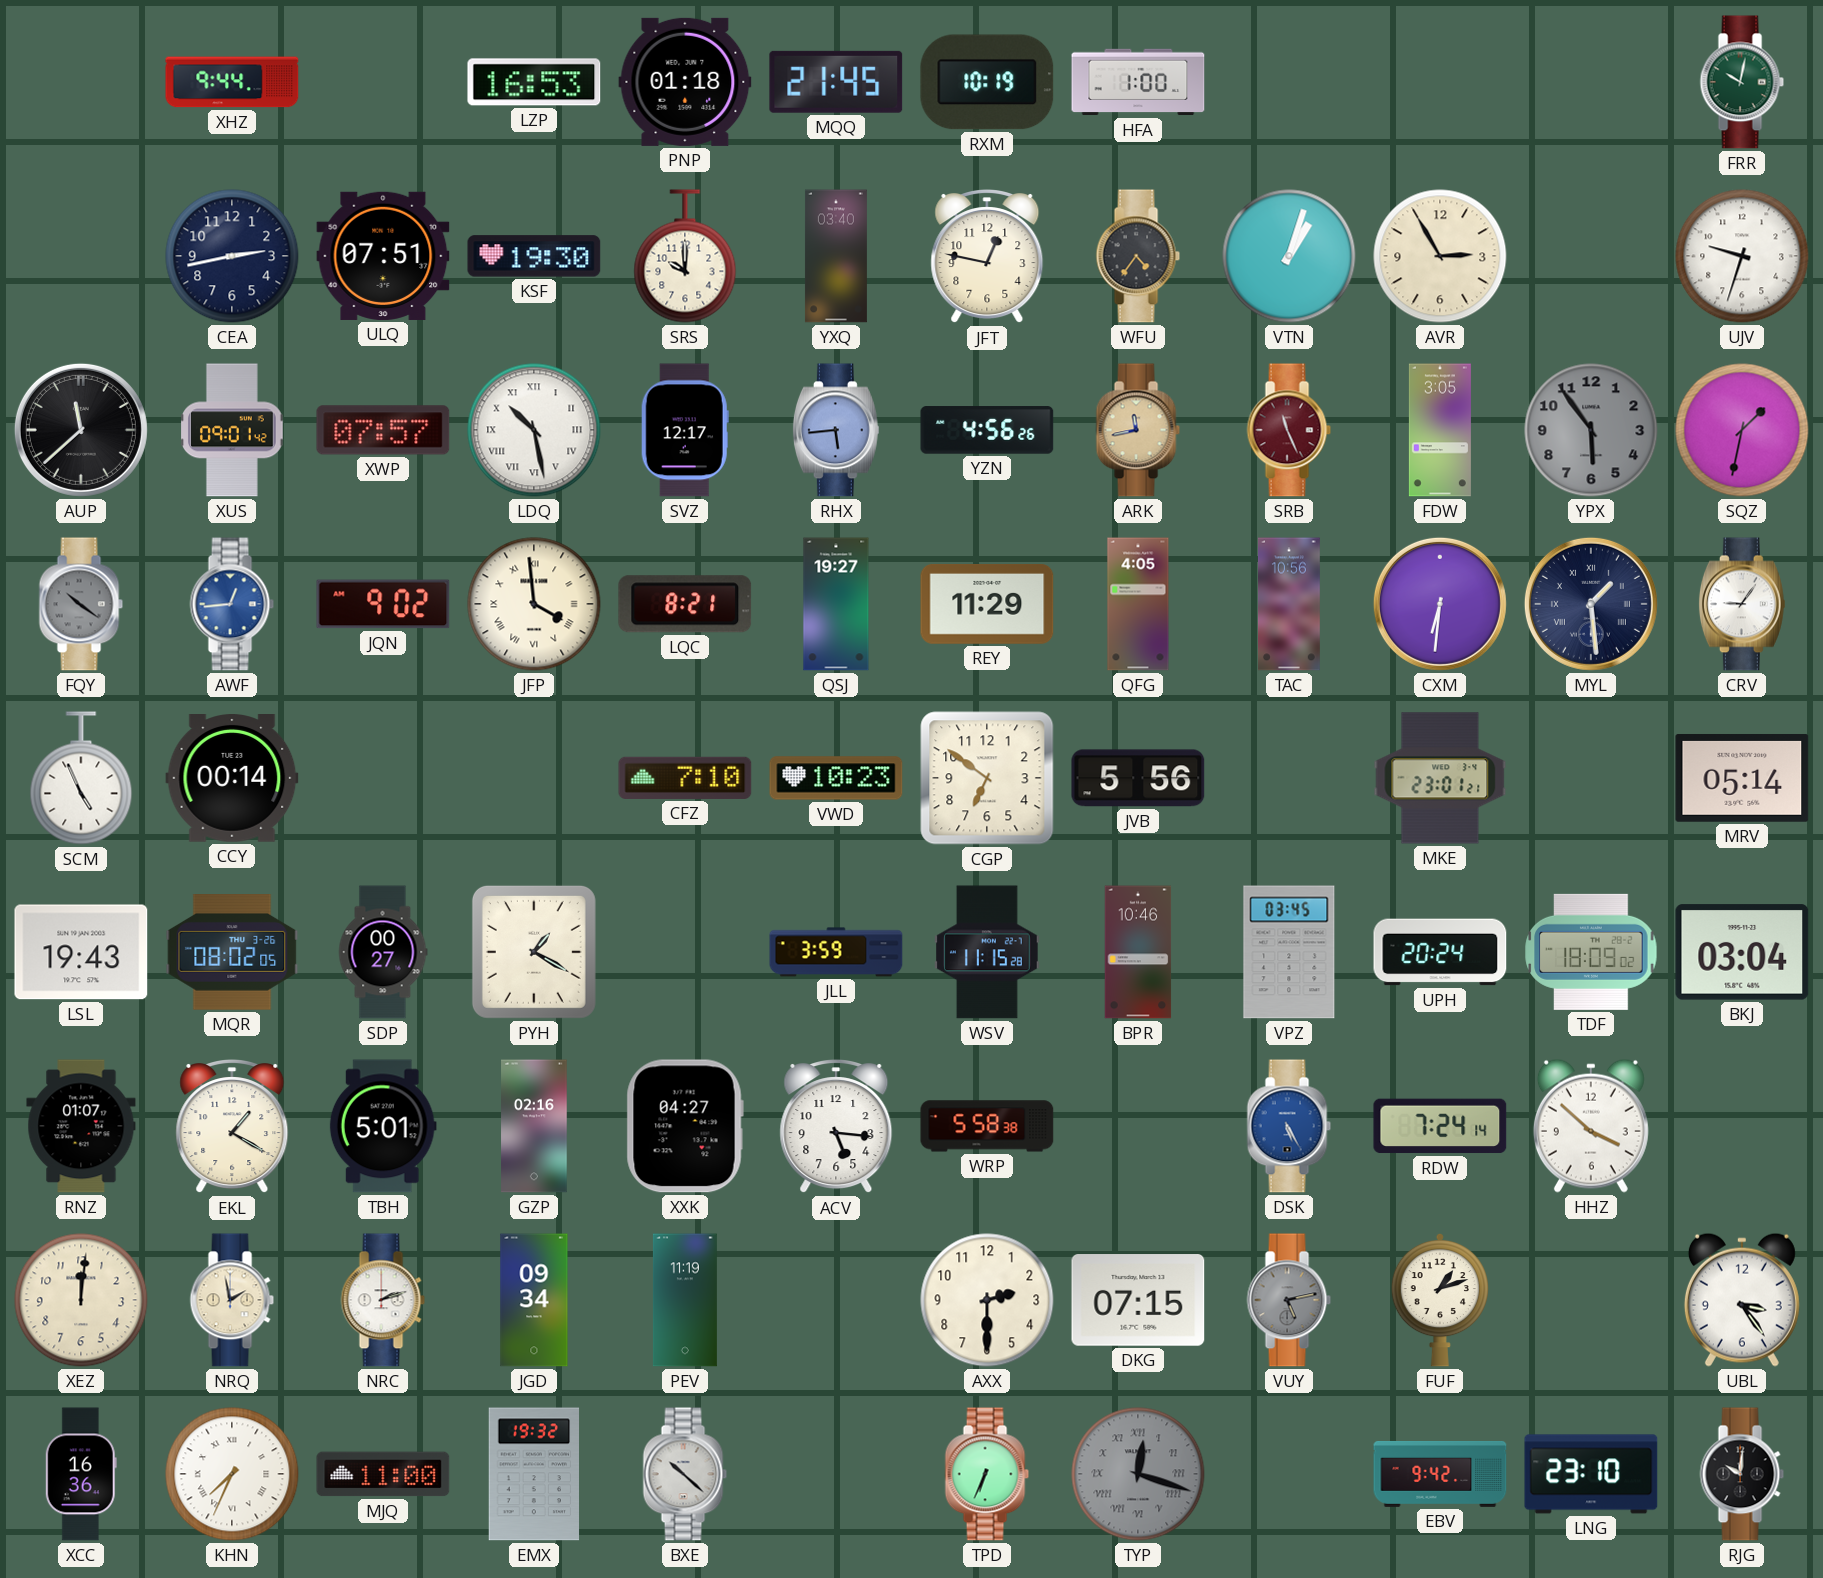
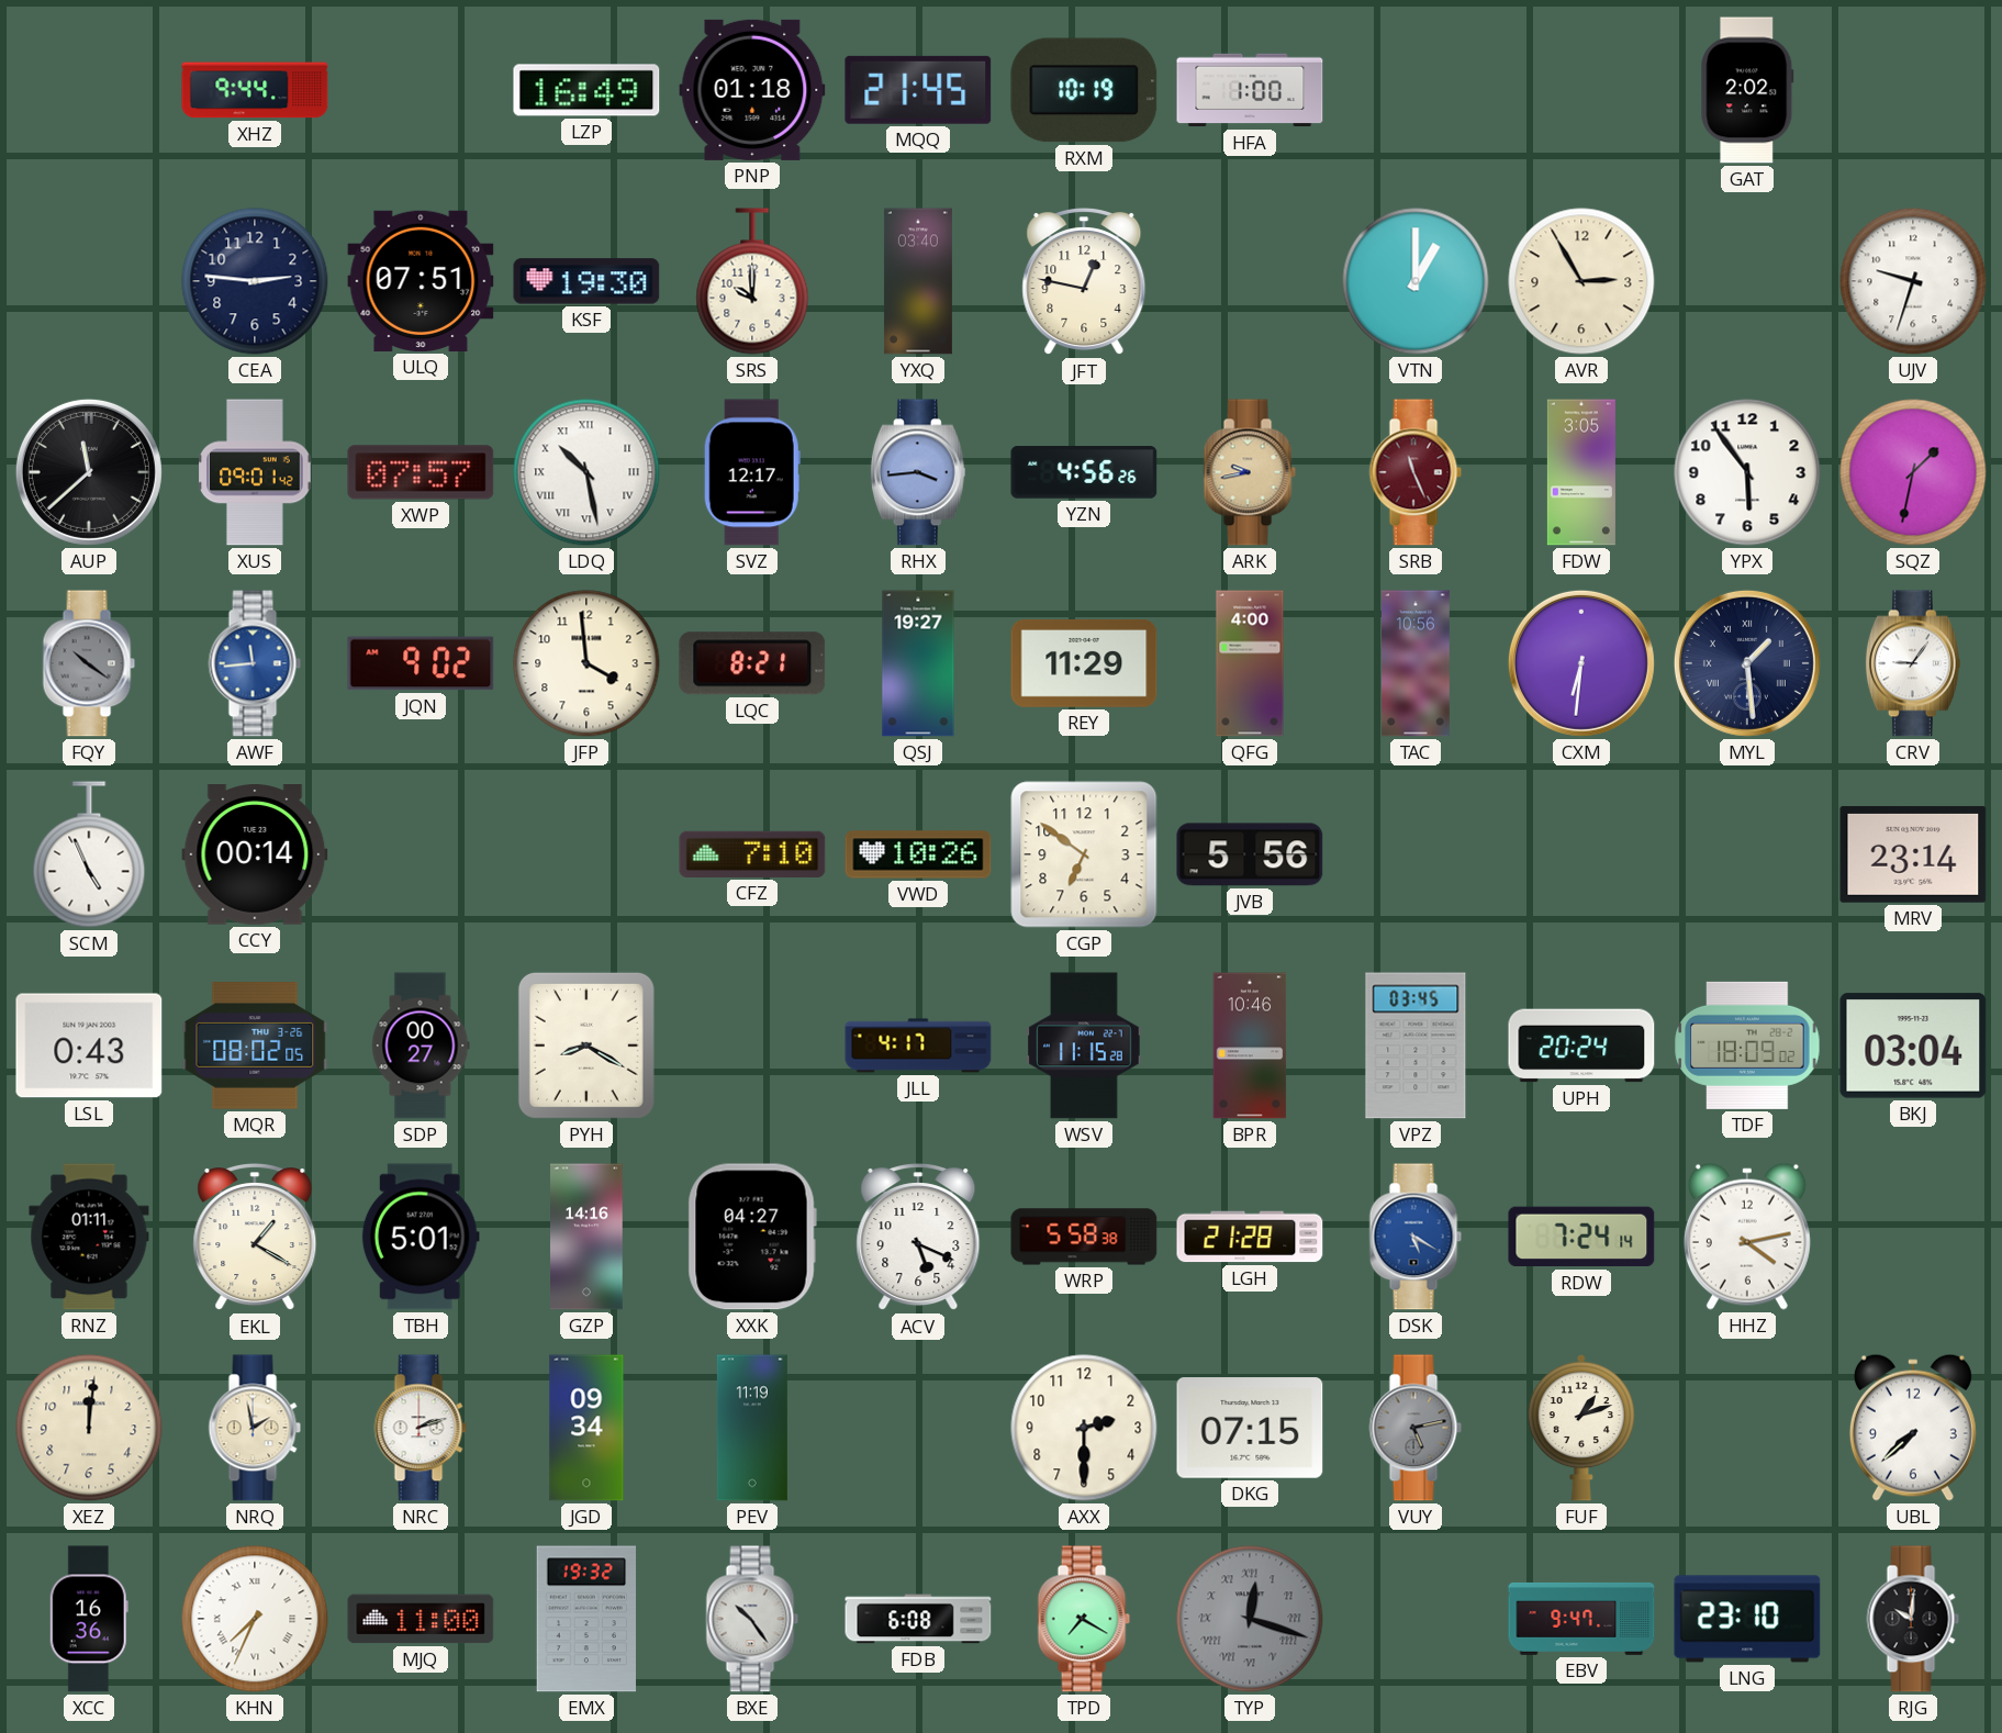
LZP: 16:53 -> 16:49
GAT: none -> 2:02
FRR: 10:02 -> none
CEA: 2:43 -> 2:46
WFU: 4:36 -> none
VTN: 1:03 -> 1:00
RHX: 5:44 -> 3:44
ARK: 11:43 -> 9:43
YPX dial: grey -> white
AWF: 12:44 -> 11:44
JFP numerals: Roman -> Arabic
QFG: 4:05 -> 4:00
VWD: 10:23 -> 10:26
MKE: 23:01 -> none
MRV: 05:14 -> 23:14
LSL: 19:43 -> 0:43
PYH: 1:20 -> 8:20
JLL: 3:59 -> 4:17
RNZ: 01:07 -> 01:11
GZP: 02:16 -> 14:16
ACV: 5:16 -> 5:19
LGH: none -> 21:28
DSK: 5:25 -> 5:20
HHZ: 3:52 -> 4:13
UBL: 3:24 -> 7:38
BXE: 10:22 -> 10:24
FDB: none -> 6:08
TPD: 6:34 -> 7:20
EBV: 9:42 -> 9:47
